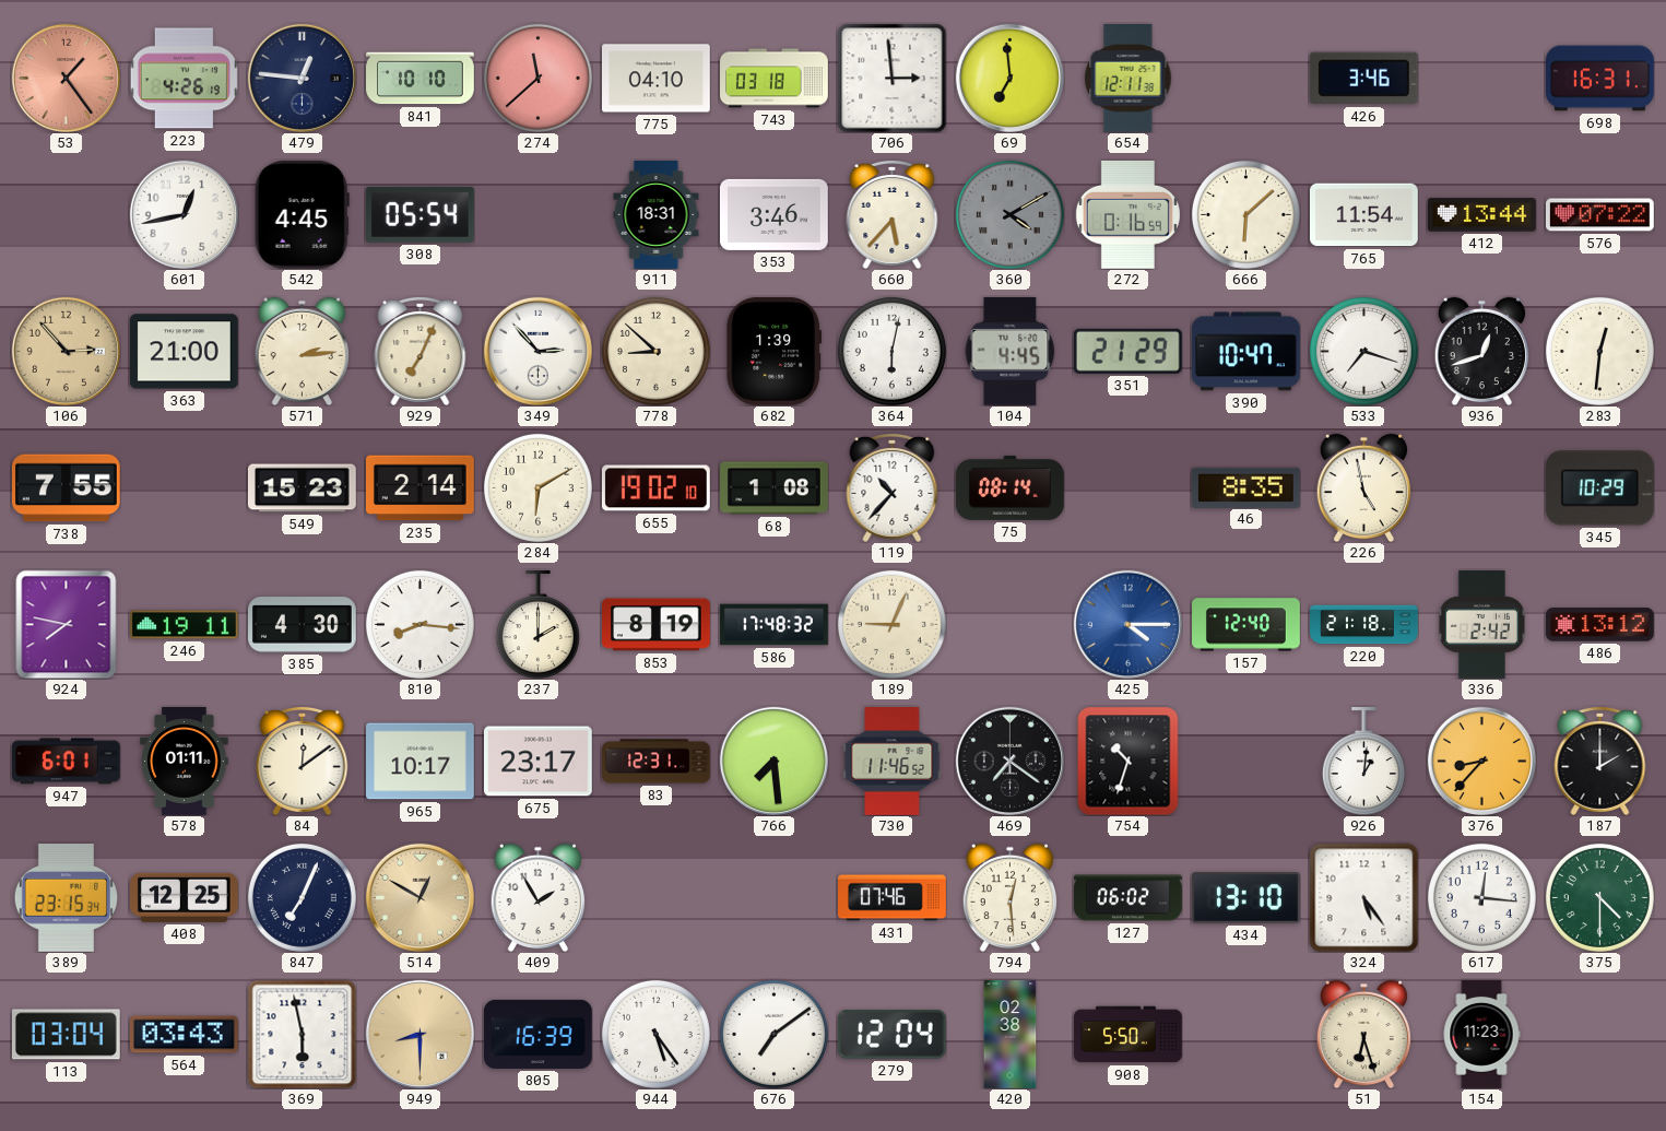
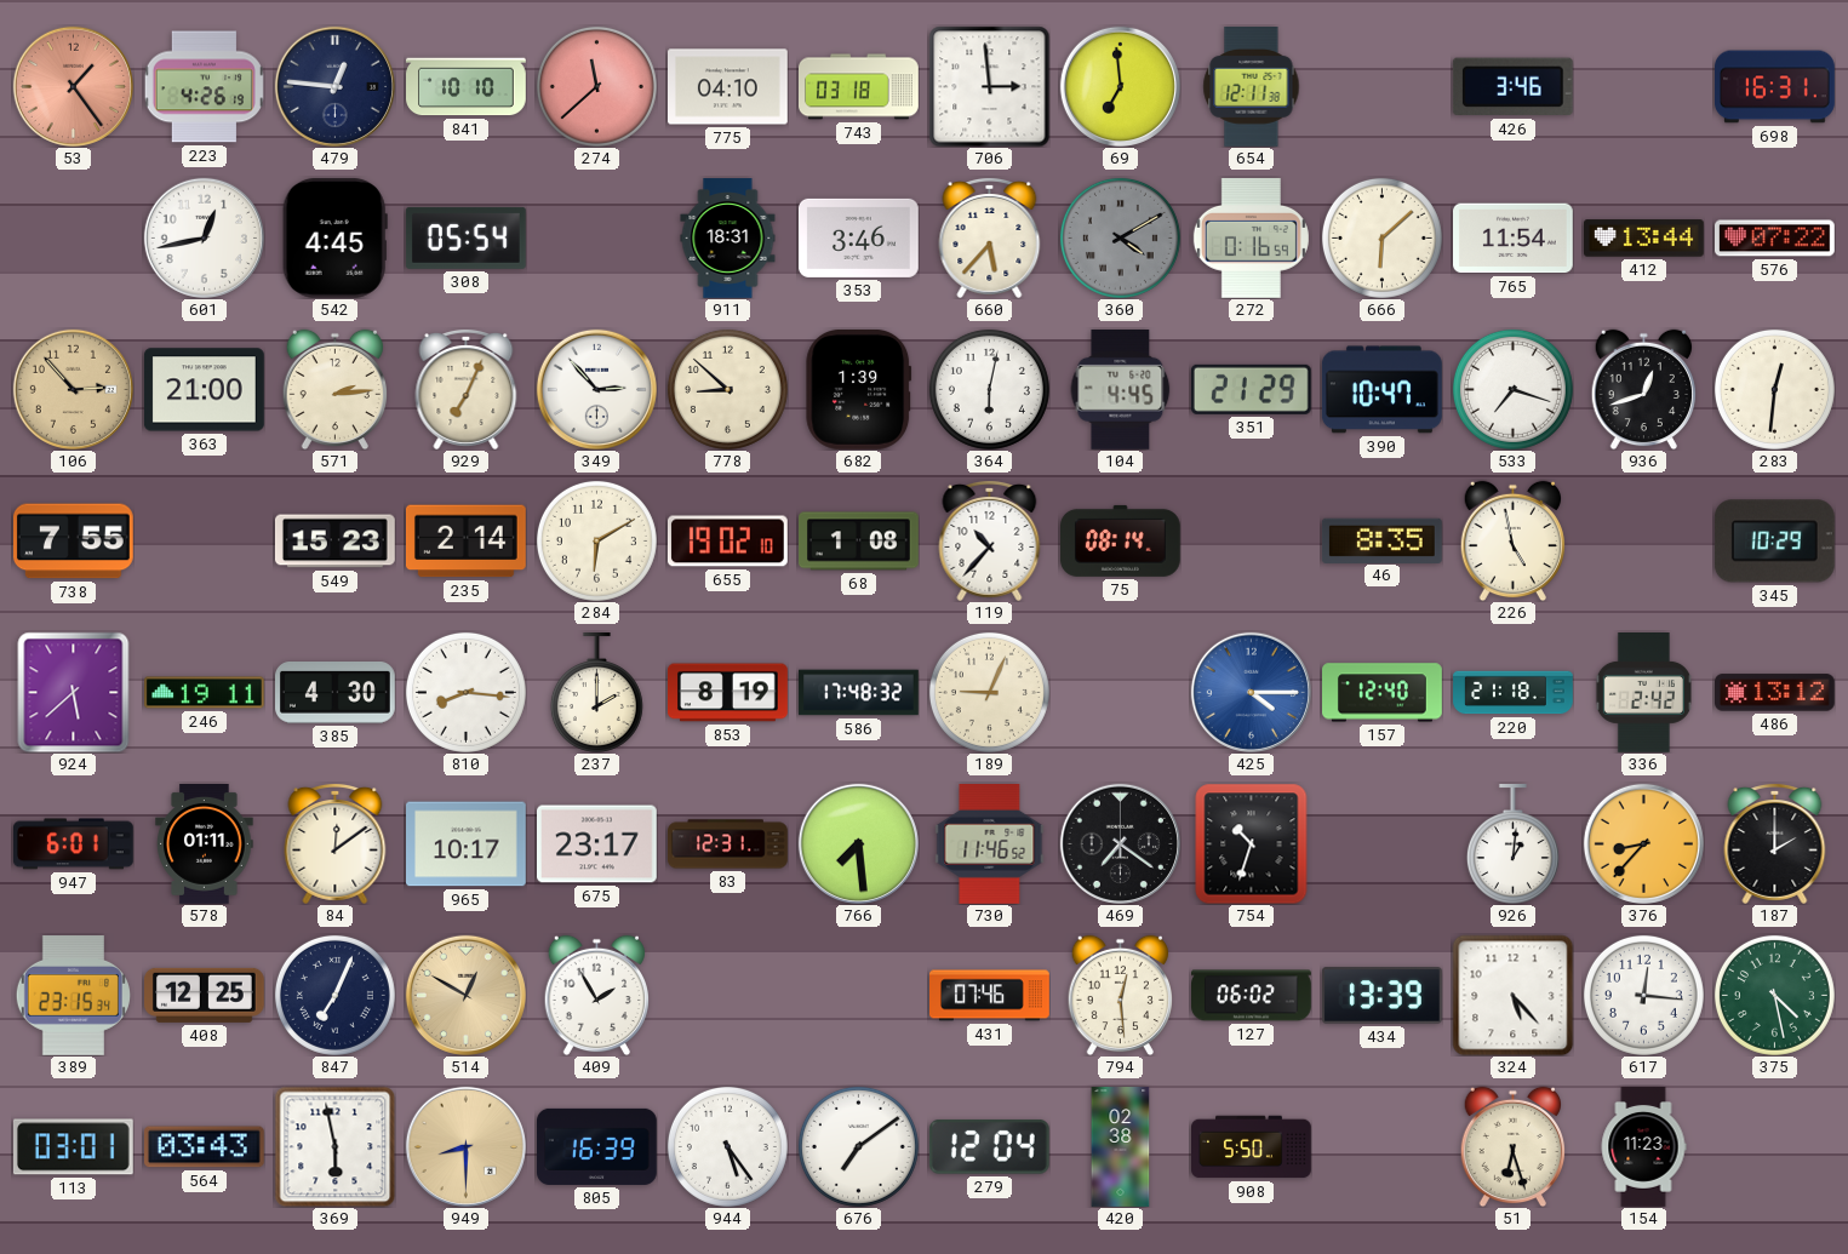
924: 7:47 -> 5:38
434: 13:10 -> 13:39
324: 5:24 -> 5:23
375: 4:30 -> 4:28
113: 03:04 -> 03:01
